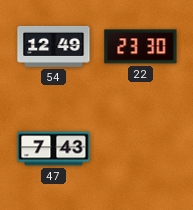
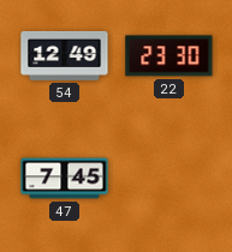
47: 7:43 -> 7:45
